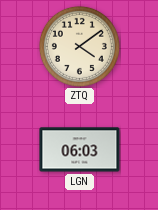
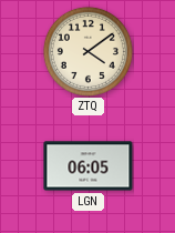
LGN: 06:03 -> 06:05
